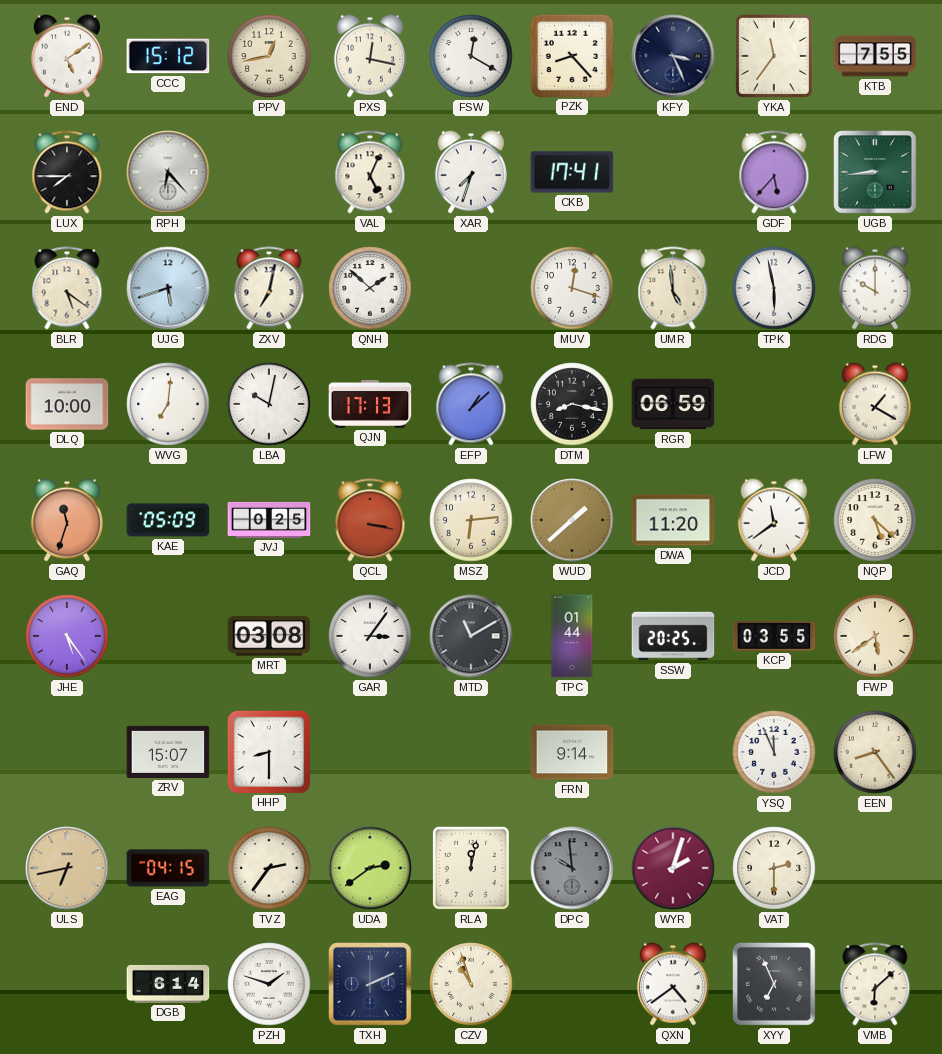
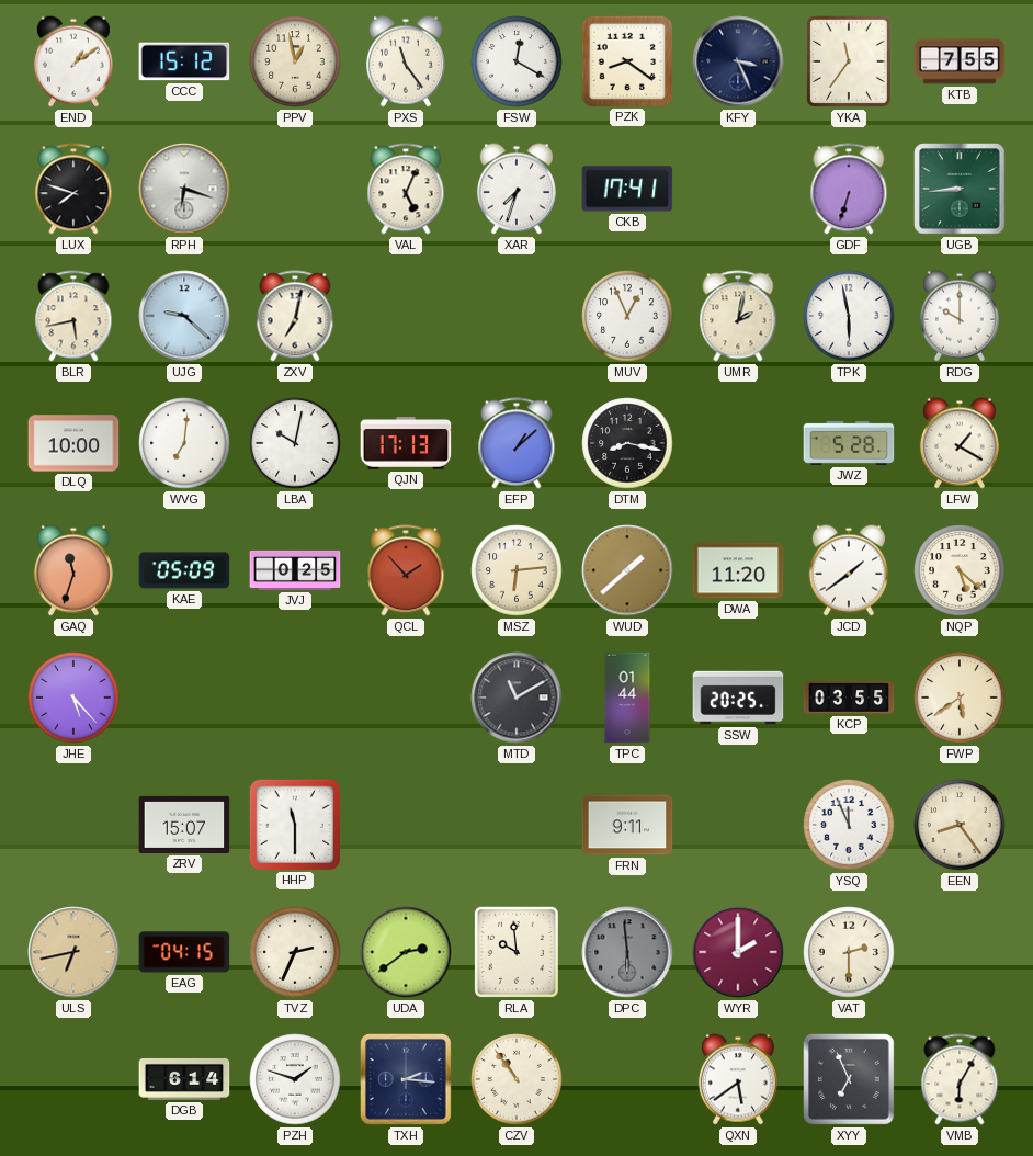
END: 5:09 -> 1:09
PPV: 12:43 -> 12:58
PXS: 12:17 -> 11:24
PZK: 8:23 -> 8:21
LUX: 7:45 -> 7:48
RPH: 6:23 -> 6:18
GDF: 5:37 -> 6:33
BLR: 5:21 -> 5:43
UJG: 5:42 -> 9:22
QNH: 1:52 -> none
MUV: 12:18 -> 12:56
UMR: 4:59 -> 2:02
RGR: 06:59 -> none
JWZ: none -> 5:28
QCL: 3:17 -> 1:53
JCD: 11:39 -> 1:39
JHE: 5:24 -> 5:23
MRT: 03:08 -> none
GAR: 3:06 -> none
HHP: 8:30 -> 11:30
FRN: 9:14 -> 9:11
TVZ: 2:36 -> 2:34
RLA: 12:02 -> 9:59
DPC: 9:59 -> 5:59
WYR: 2:03 -> 2:00
TXH: 2:11 -> 2:16
CZV: 10:57 -> 10:54
QXN: 4:39 -> 5:39
VMB: 6:08 -> 6:05
